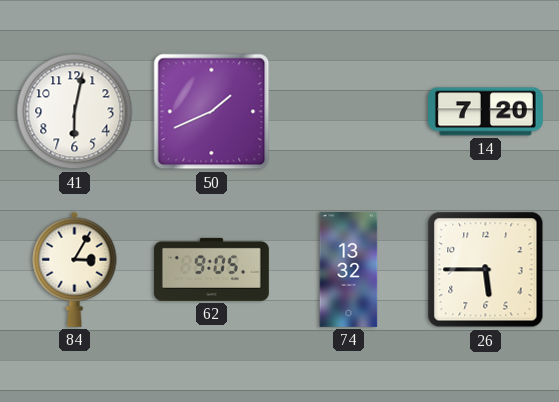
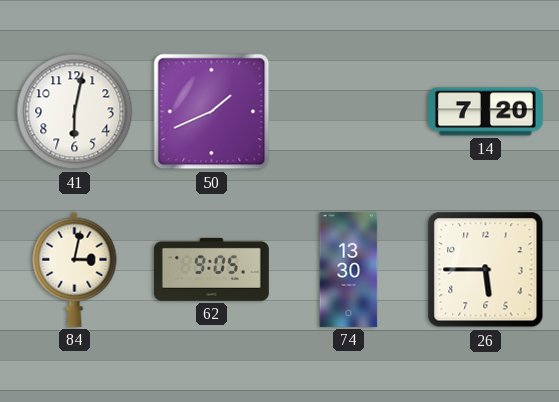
84: 3:05 -> 3:02
74: 13:32 -> 13:30
